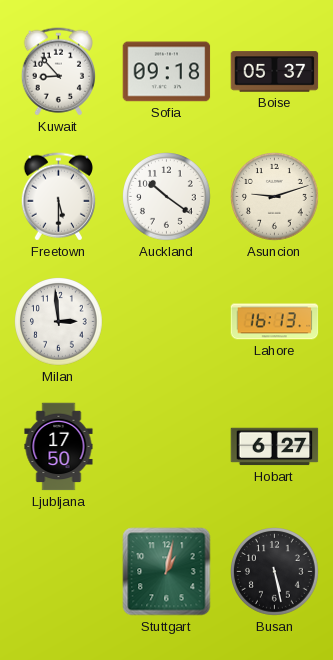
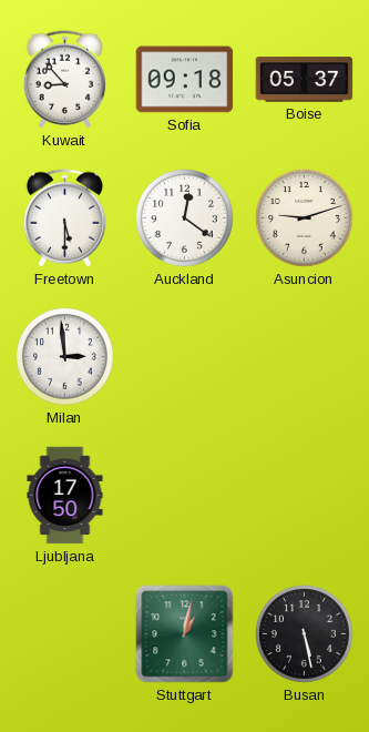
Auckland: 10:21 -> 12:21
Lahore: 16:13 -> none
Hobart: 6:27 -> none
